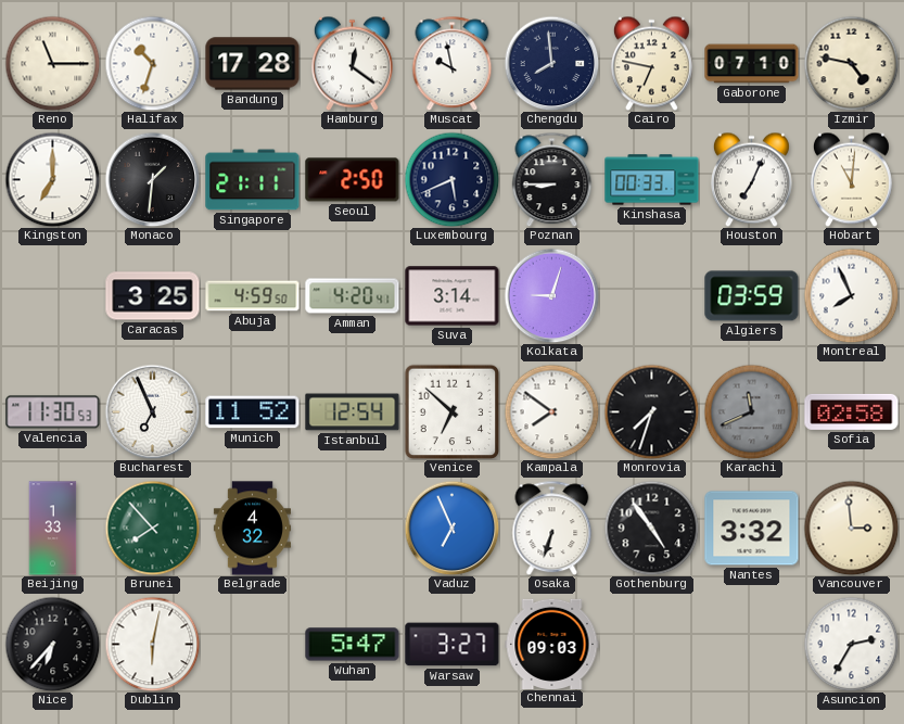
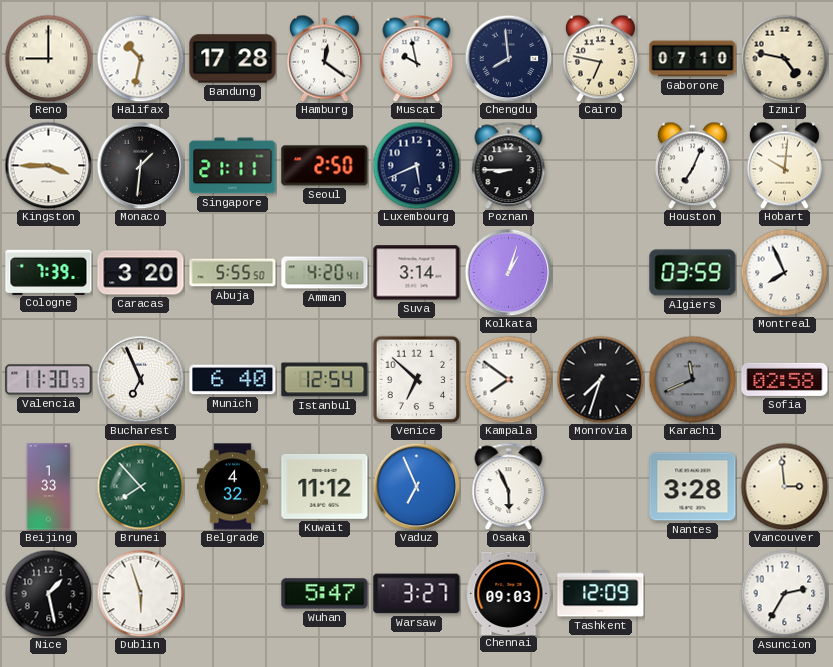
Reno: 11:15 -> 9:00
Halifax: 10:33 -> 10:32
Kingston: 7:00 -> 3:45
Kinshasa: 00:33 -> none
Hobart: 11:01 -> 10:01
Cologne: none -> 7:39
Caracas: 3:25 -> 3:20
Abuja: 4:59 -> 5:55
Kolkata: 9:03 -> 1:03
Munich: 11:52 -> 6:40
Kuwait: none -> 11:12
Osaka: 6:33 -> 5:56
Gothenburg: 4:54 -> none
Nantes: 3:32 -> 3:28
Nice: 6:37 -> 1:28
Dublin: 6:02 -> 5:57
Tashkent: none -> 12:09
